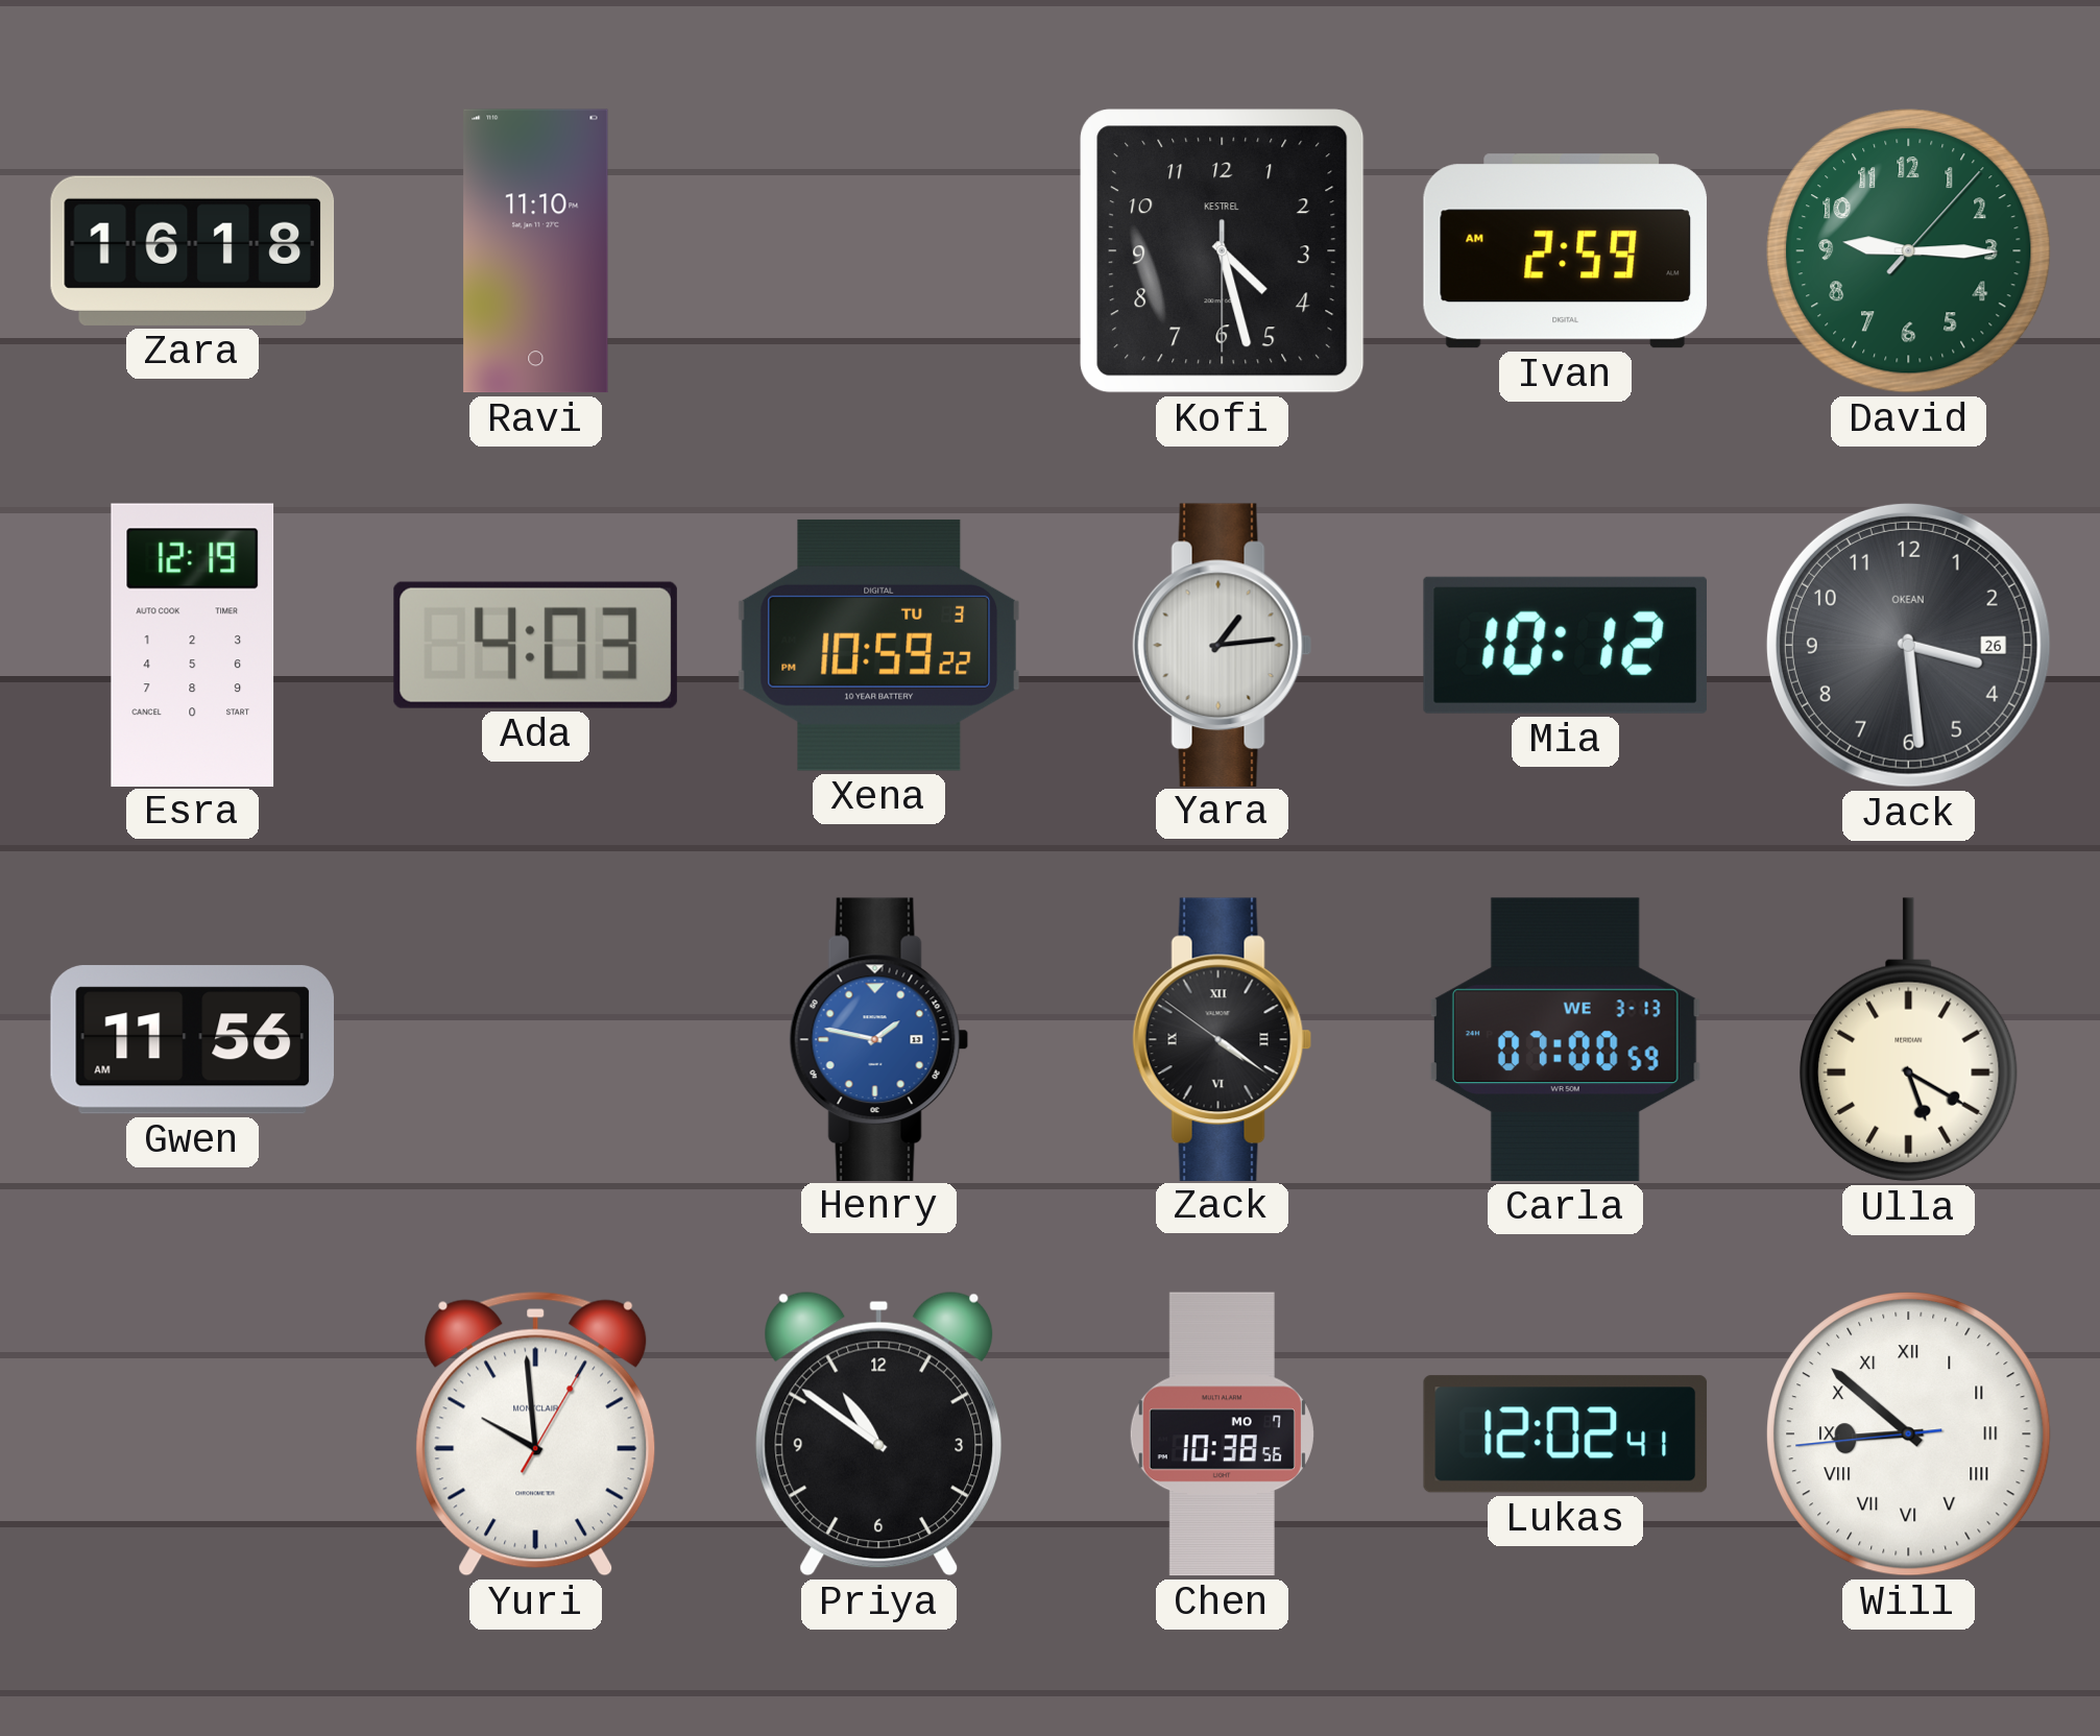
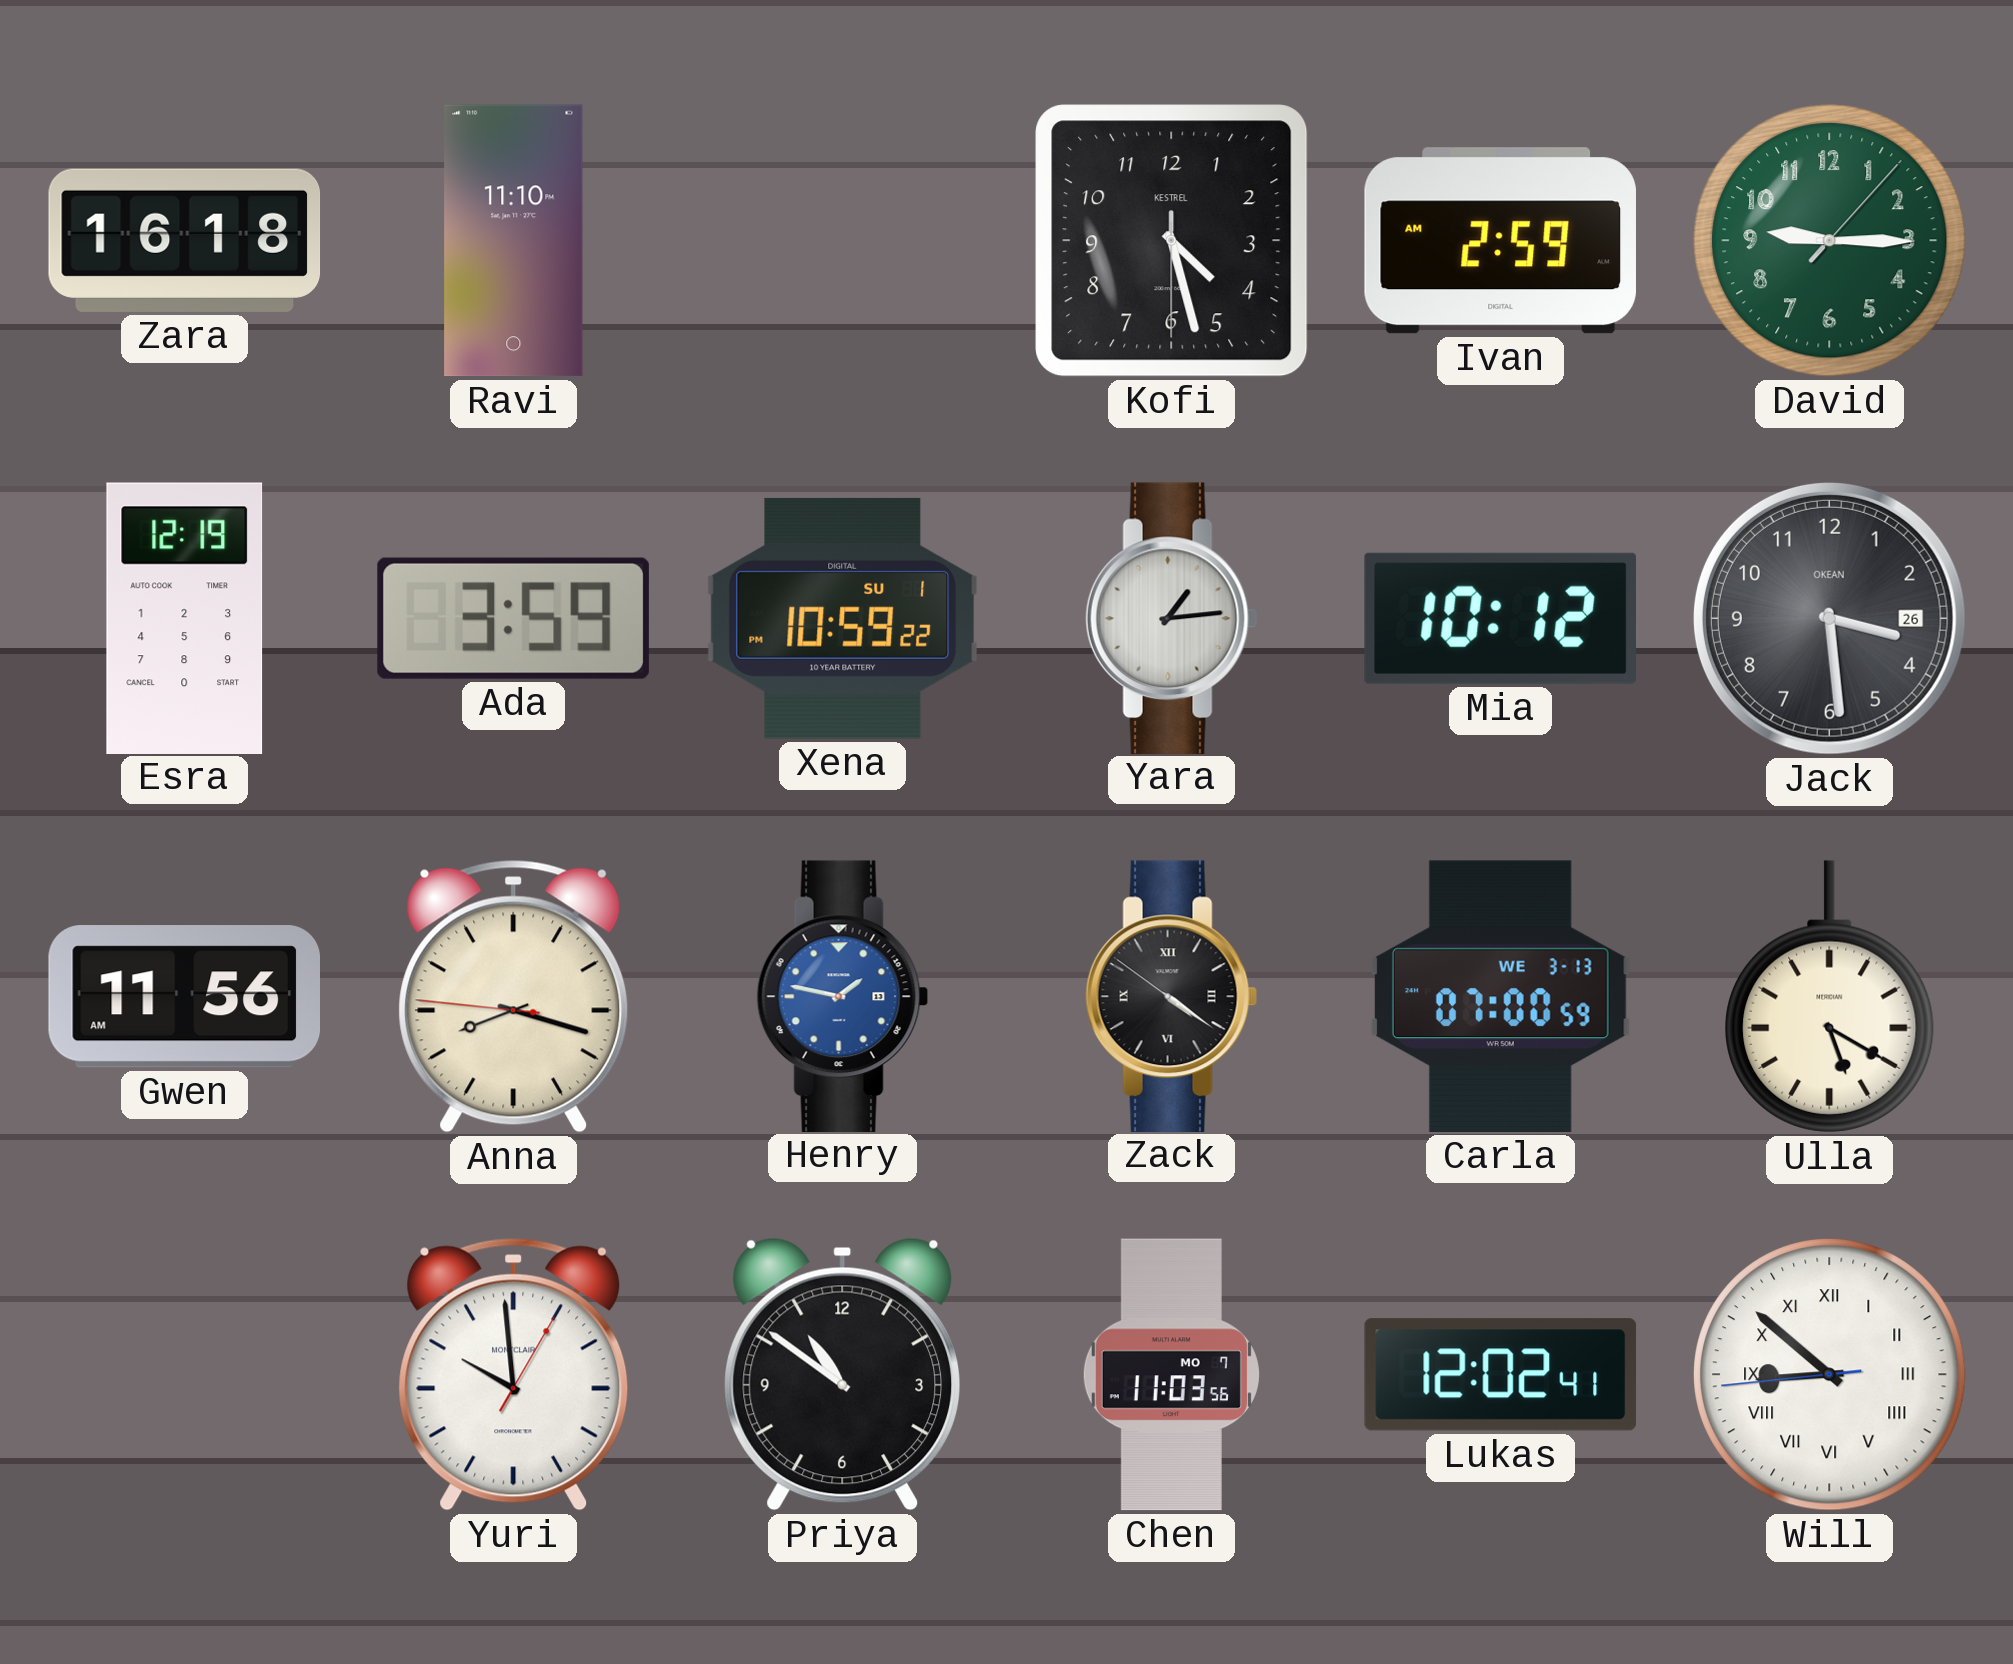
Ada: 4:03 -> 3:59
Xena date: TU 3 -> SU 1
Anna: none -> 8:17
Chen: 10:38 -> 11:03
